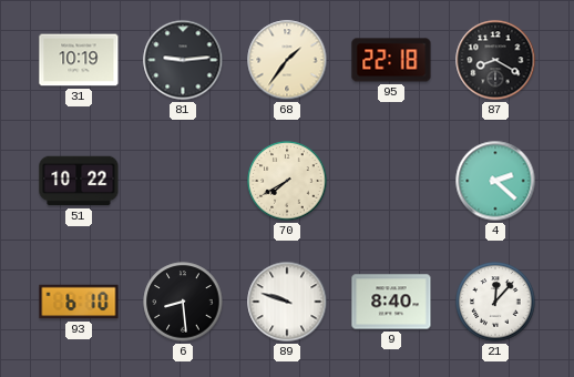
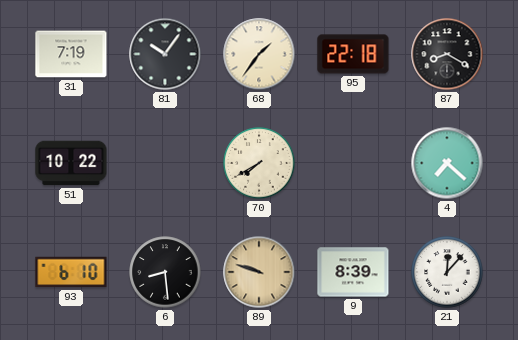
31: 10:19 -> 7:19
81: 9:14 -> 10:06
4: 2:22 -> 7:22
89 dial: white -> champagne
9: 8:40 -> 8:39
